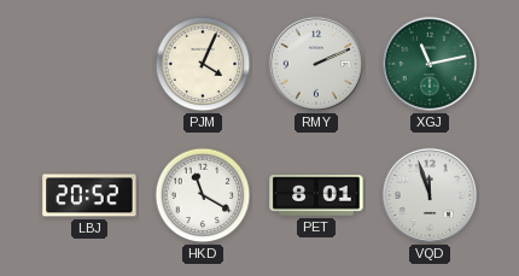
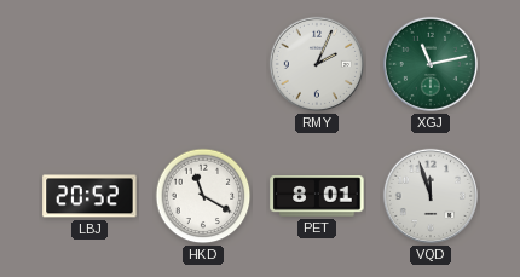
PJM: 4:04 -> none
RMY: 2:11 -> 2:04
